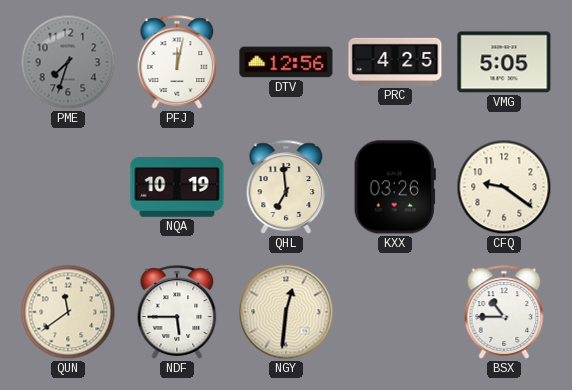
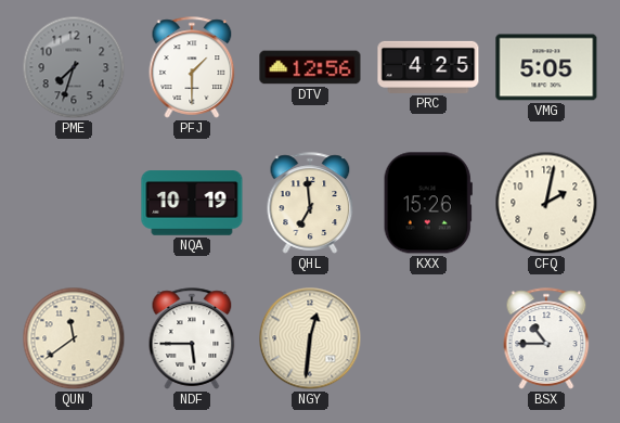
PFJ: 12:02 -> 1:30
KXX: 03:26 -> 15:26
CFQ: 9:21 -> 2:02
